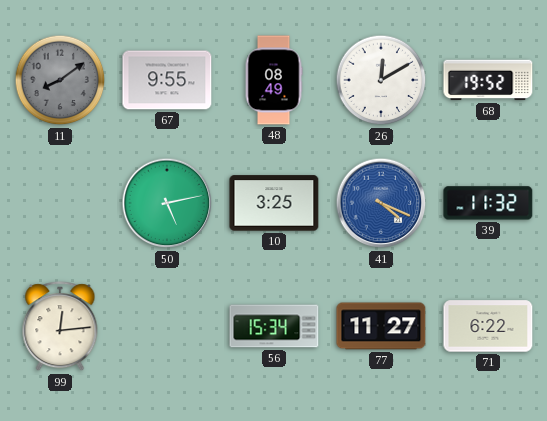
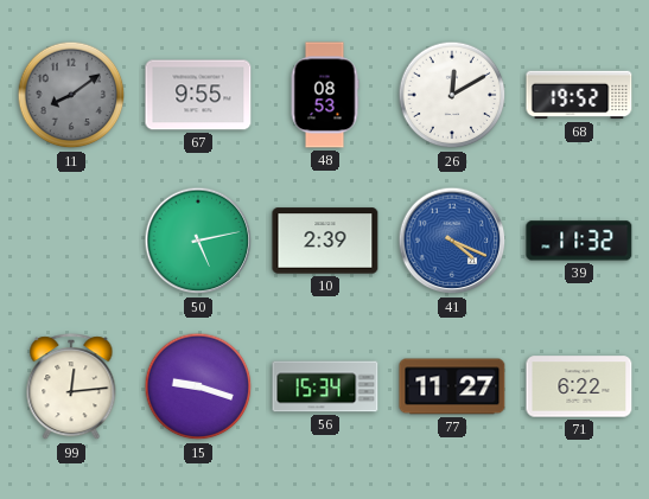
48: 08:49 -> 08:53
10: 3:25 -> 2:39
15: none -> 9:18
